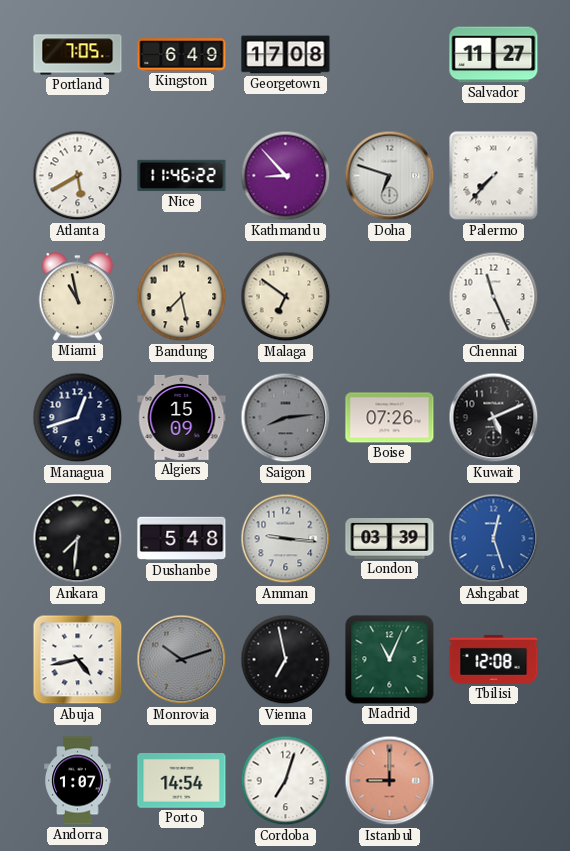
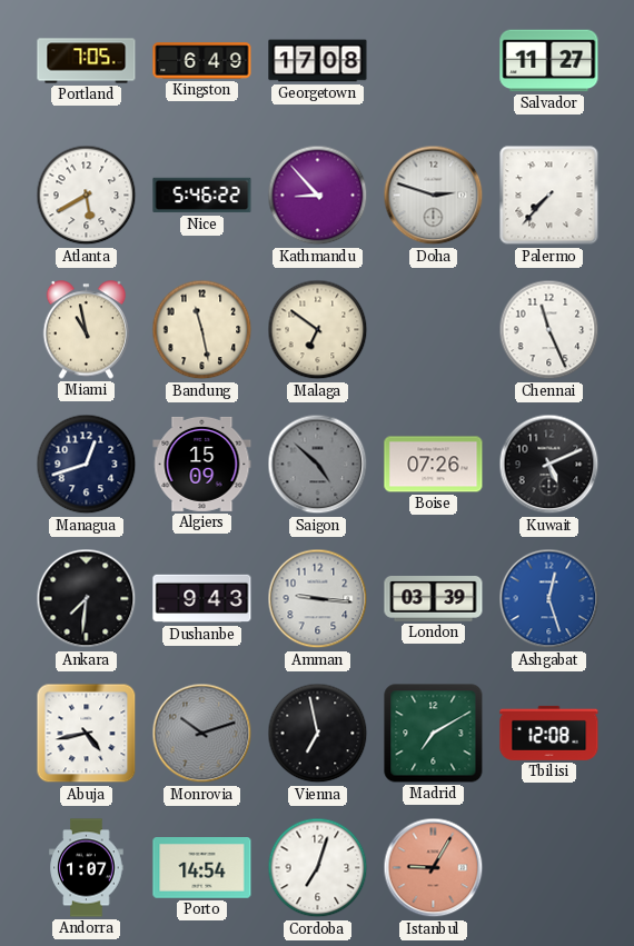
Nice: 11:46 -> 5:46
Doha: 6:48 -> 2:48
Bandung: 7:28 -> 11:28
Saigon: 8:14 -> 4:52
Dushanbe: 5:48 -> 9:43
Madrid: 11:04 -> 7:10
Istanbul: 9:00 -> 9:05
